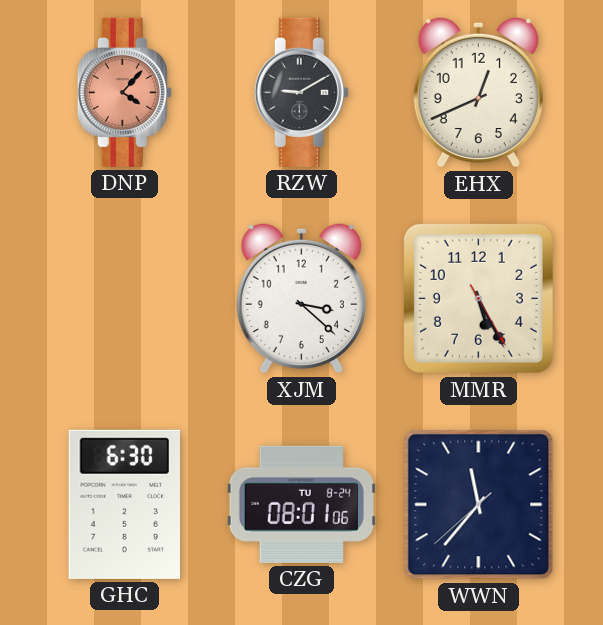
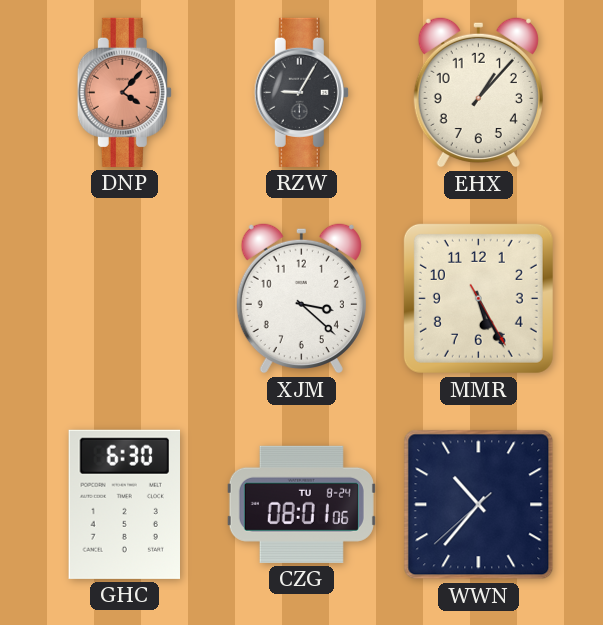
RZW: 9:10 -> 9:05
EHX: 12:41 -> 1:07
WWN: 11:36 -> 10:36
